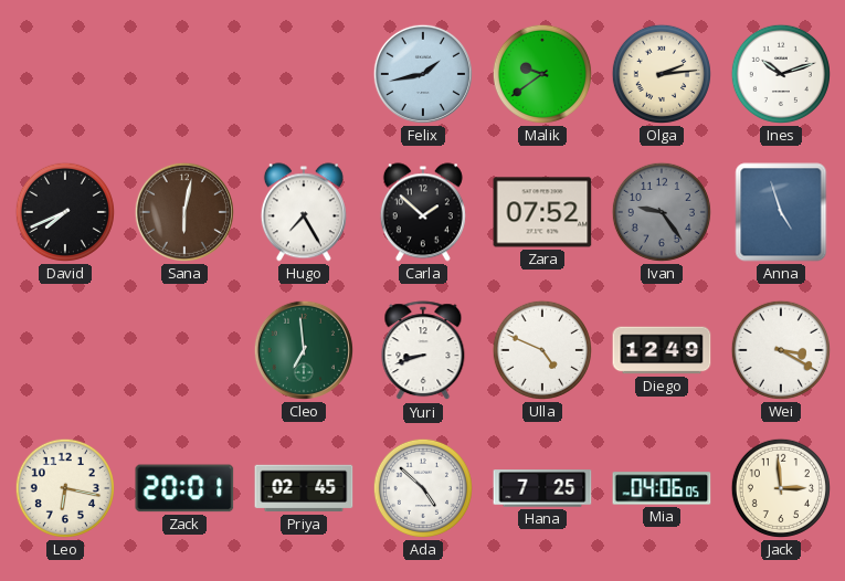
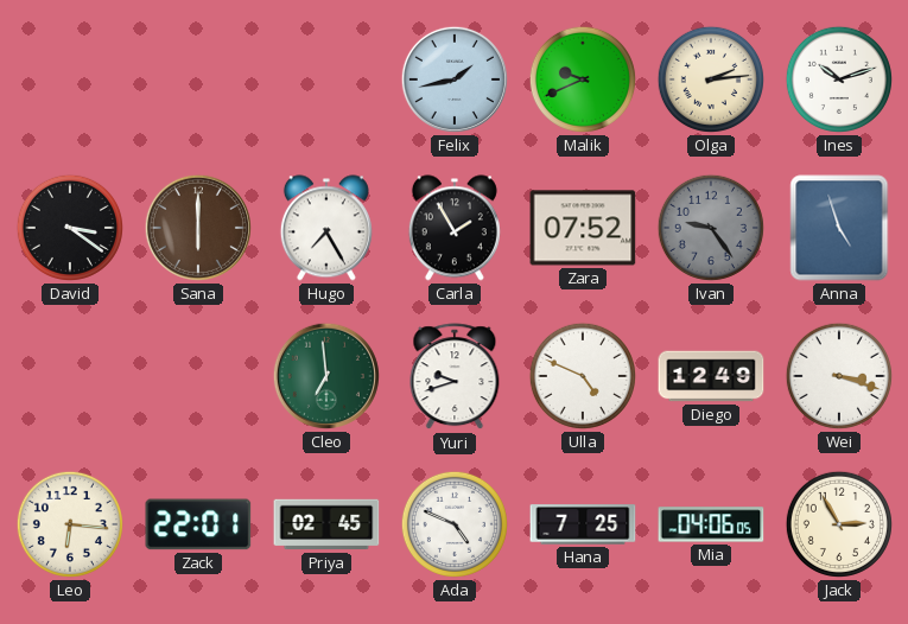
Malik: 9:39 -> 9:41
David: 7:41 -> 3:21
Sana: 6:02 -> 6:00
Carla: 1:52 -> 1:55
Yuri: 8:42 -> 9:42
Wei: 3:20 -> 3:18
Leo: 6:17 -> 6:16
Zack: 20:01 -> 22:01
Ada: 4:52 -> 4:49
Jack: 2:59 -> 2:55
